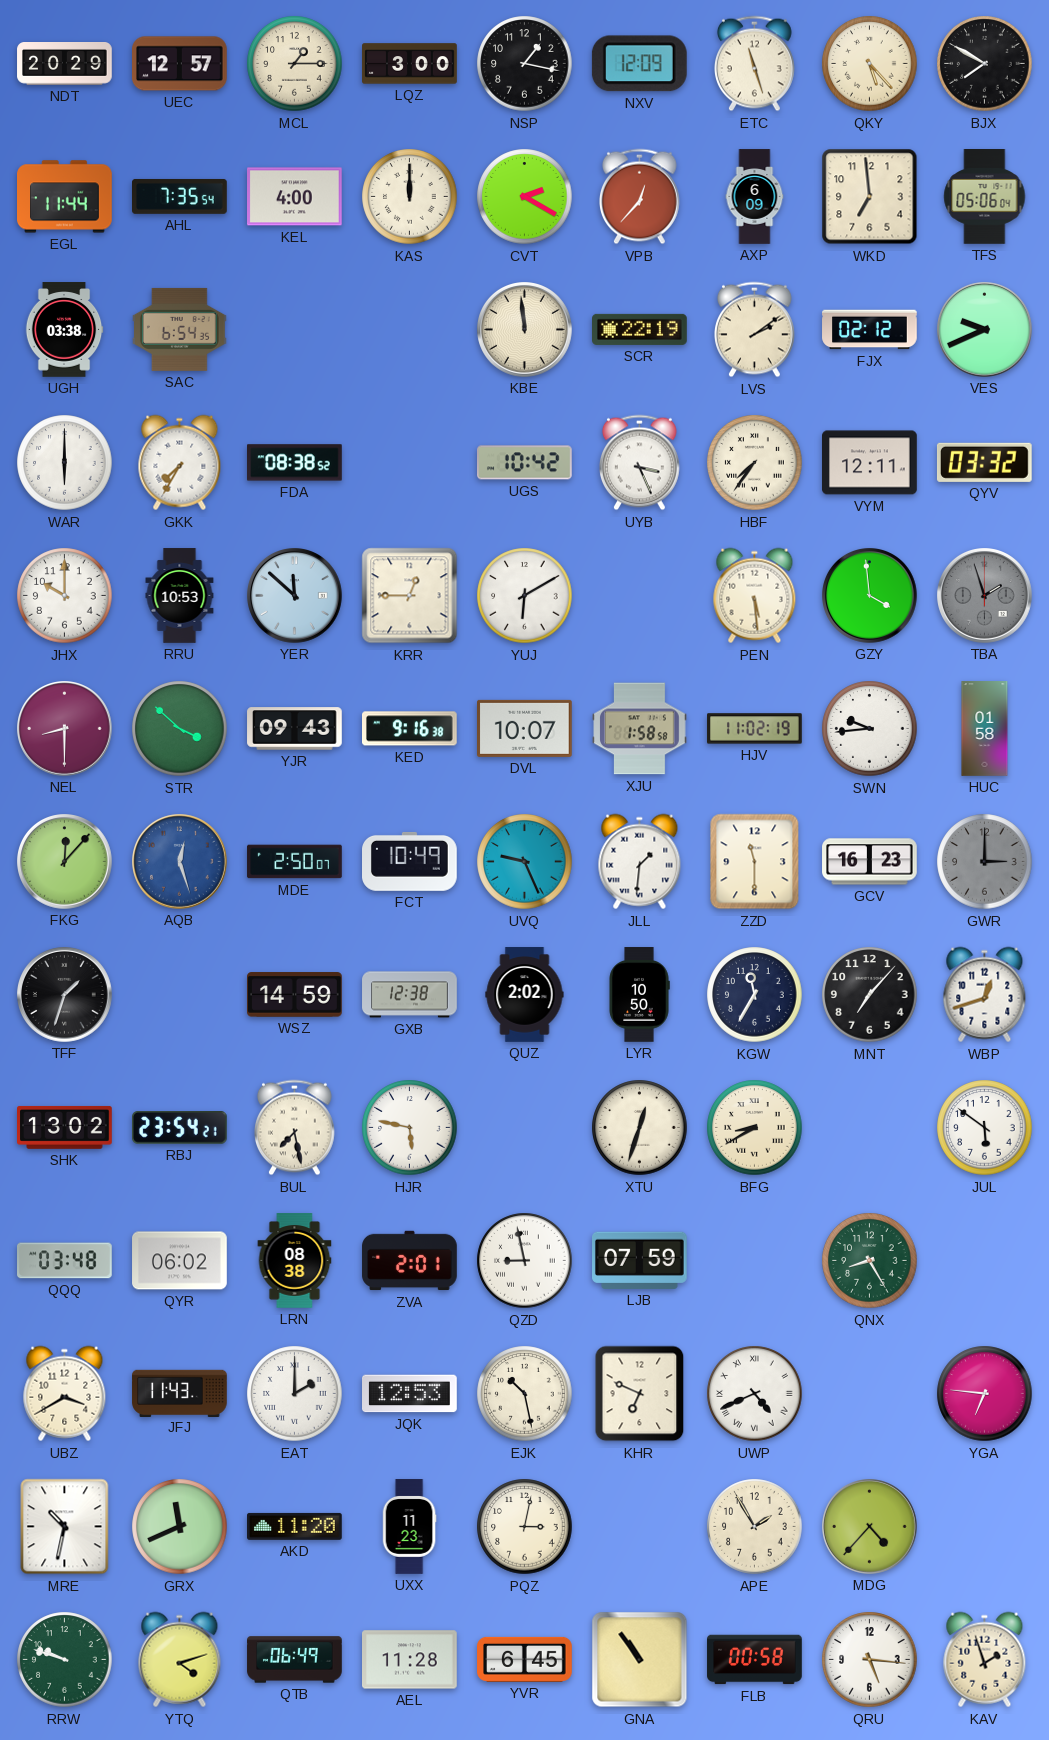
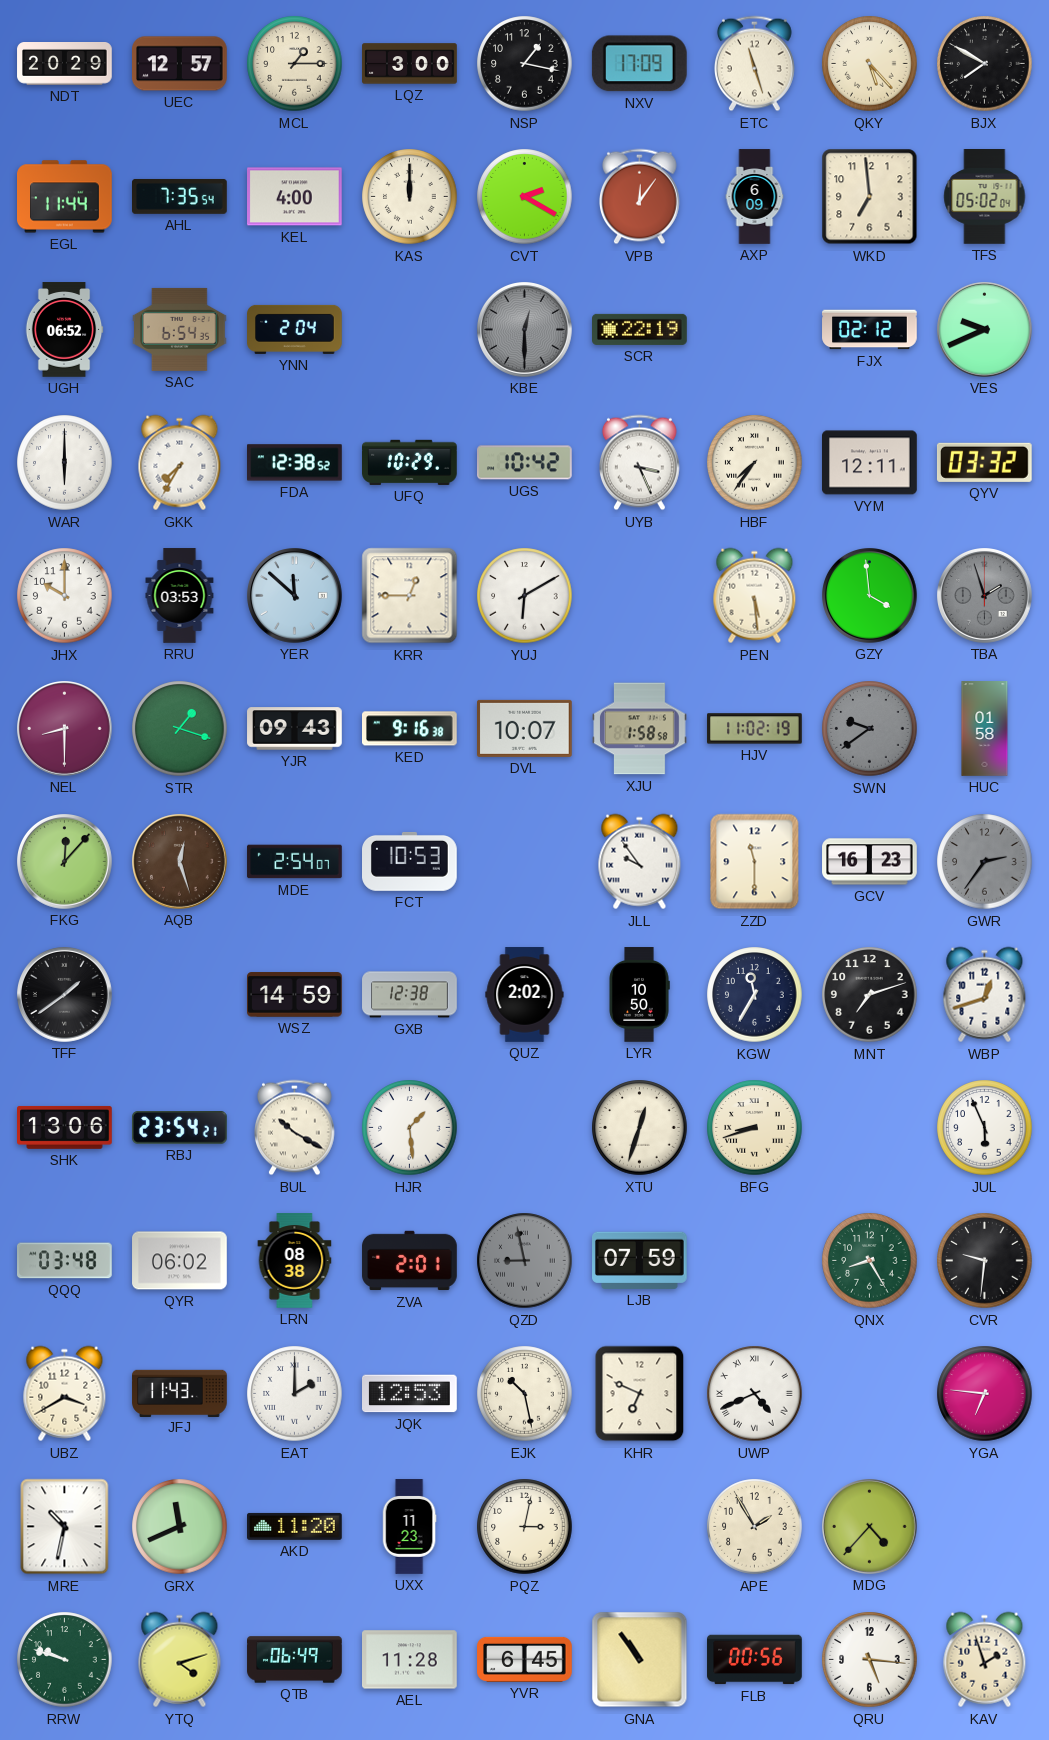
NXV: 12:09 -> 17:09
VPB: 12:37 -> 12:06
TFS: 05:06 -> 05:02
UGH: 03:38 -> 06:52
YNN: none -> 2:04
KBE: 11:59 -> 12:30
KBE dial: cream -> grey
LVS: 2:09 -> none
FDA: 08:38 -> 12:38
UFQ: none -> 10:29
RRU: 10:53 -> 03:53
STR: 3:52 -> 1:18
SWN: 9:44 -> 9:39
SWN dial: white -> grey
AQB dial: blue -> brown
MDE: 2:50 -> 2:54
FCT: 10:49 -> 10:53
UVQ: 9:26 -> none
JLL: 1:31 -> 9:54
GWR: 3:00 -> 2:36
TFF: 1:33 -> 1:39
MNT: 7:07 -> 7:12
SHK: 13:02 -> 13:06
BUL: 7:28 -> 10:20
HJR: 5:47 -> 1:29
BFG: 8:40 -> 8:42
JUL: 5:51 -> 5:56
QZD dial: white -> grey
CVR: none -> 9:31
FLB: 00:58 -> 00:56
